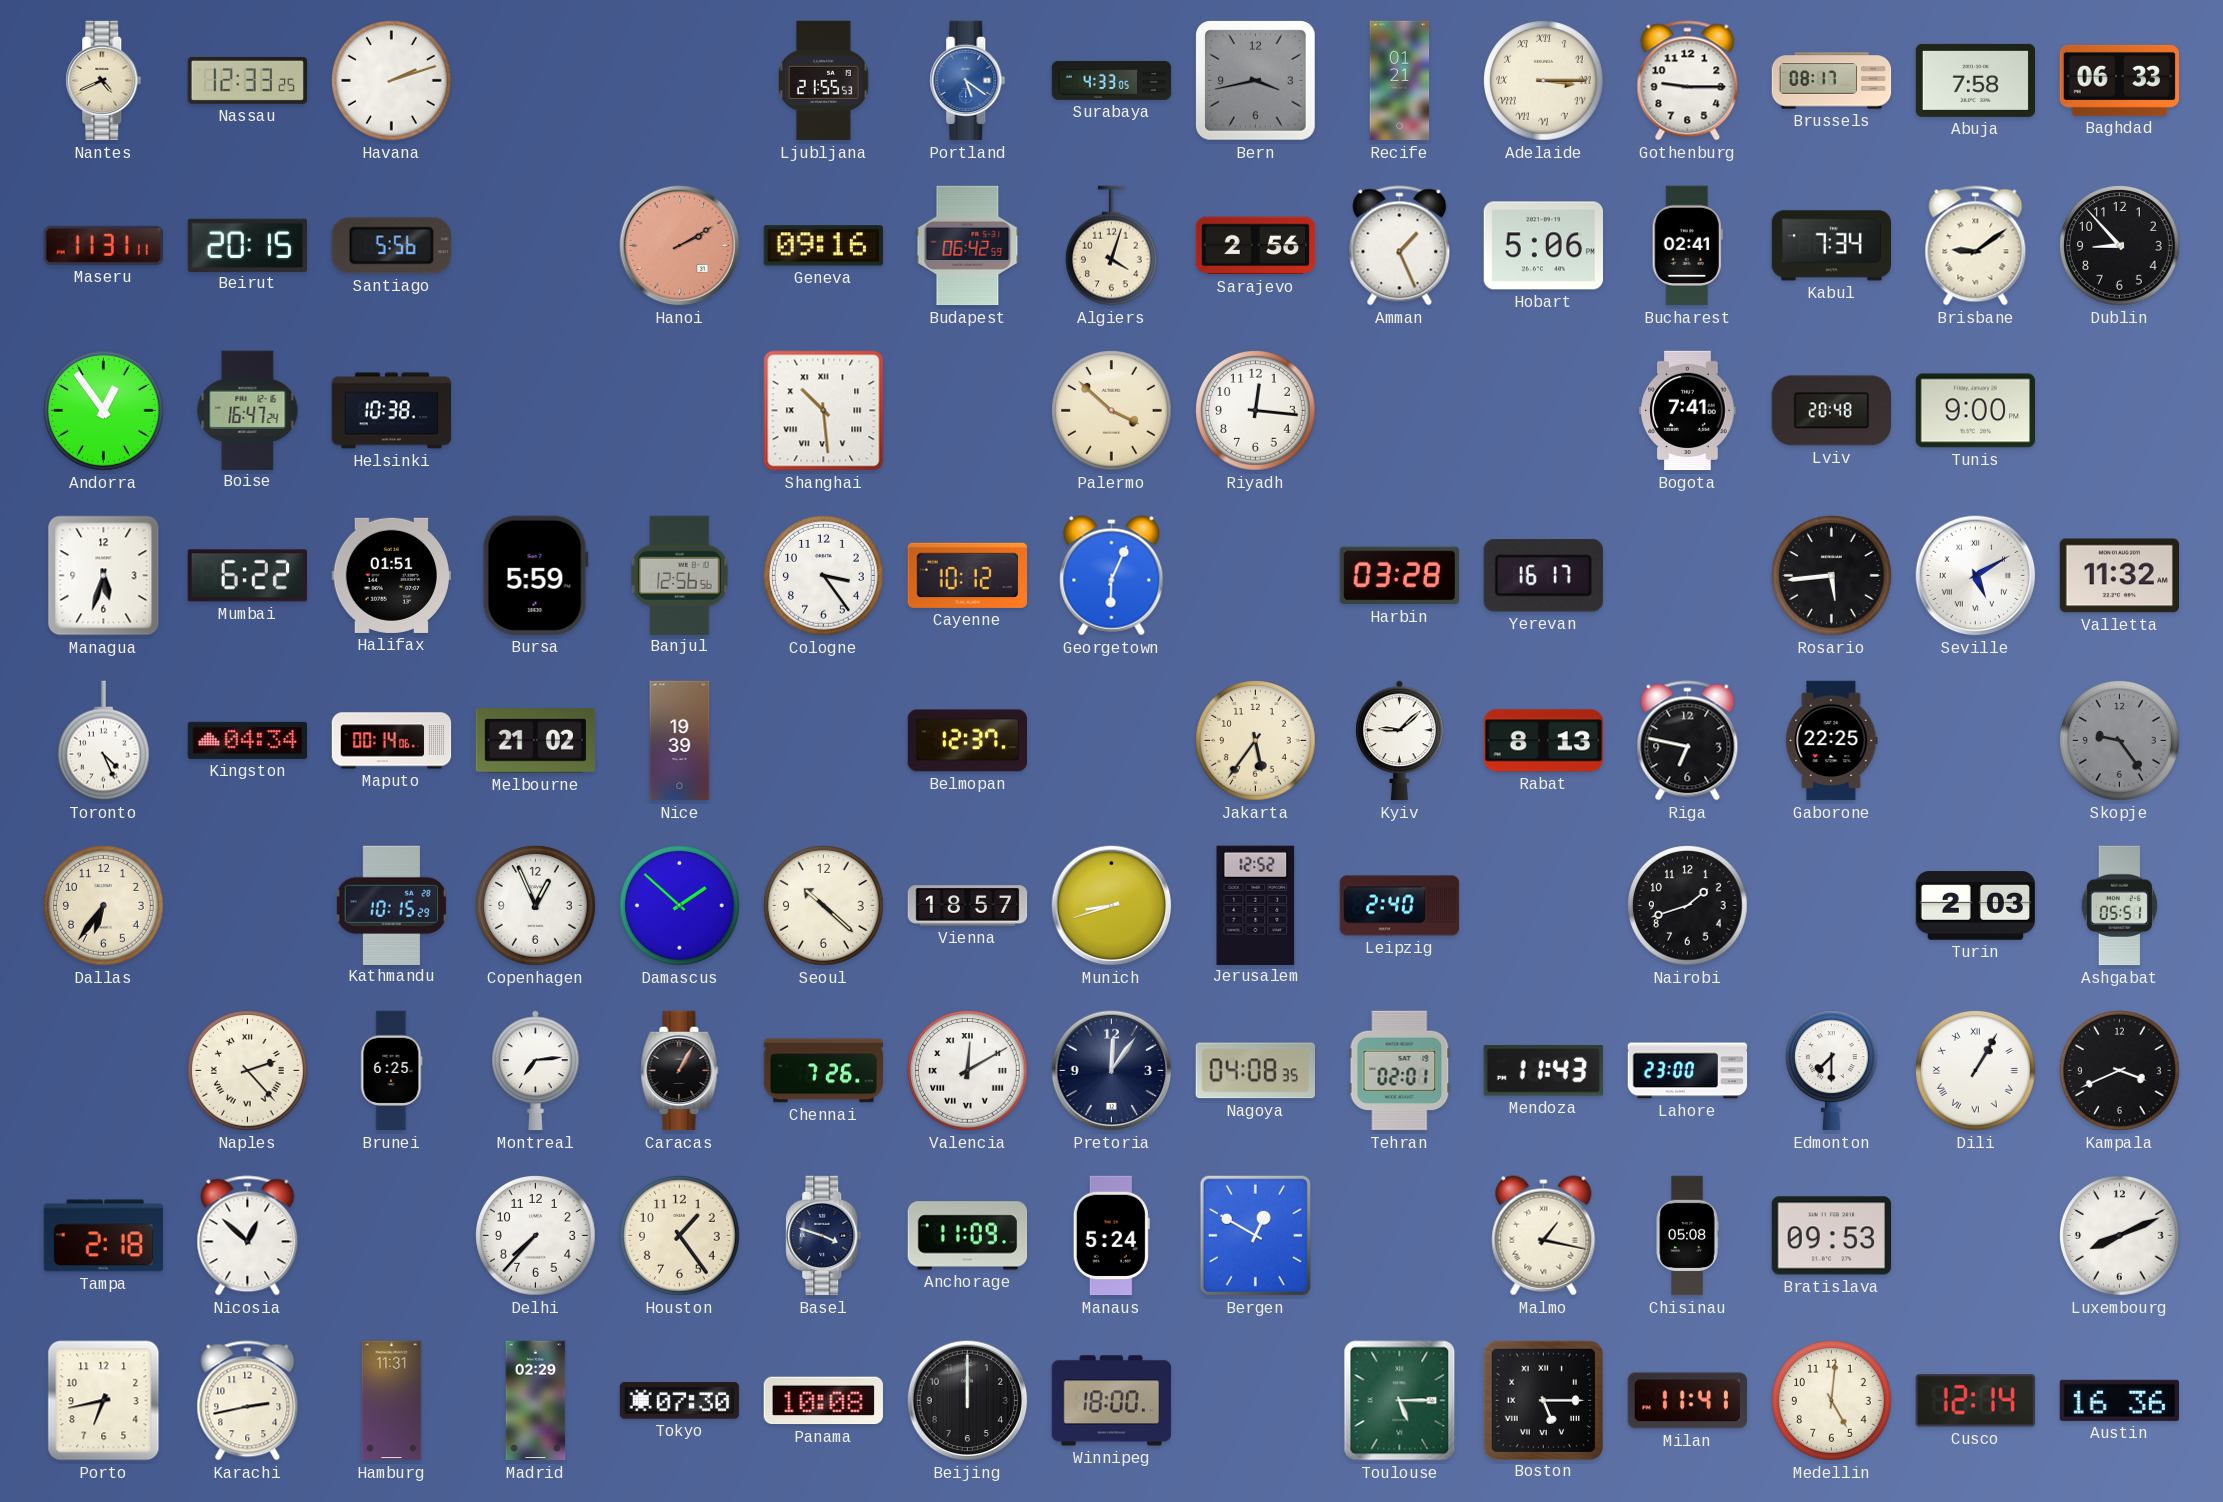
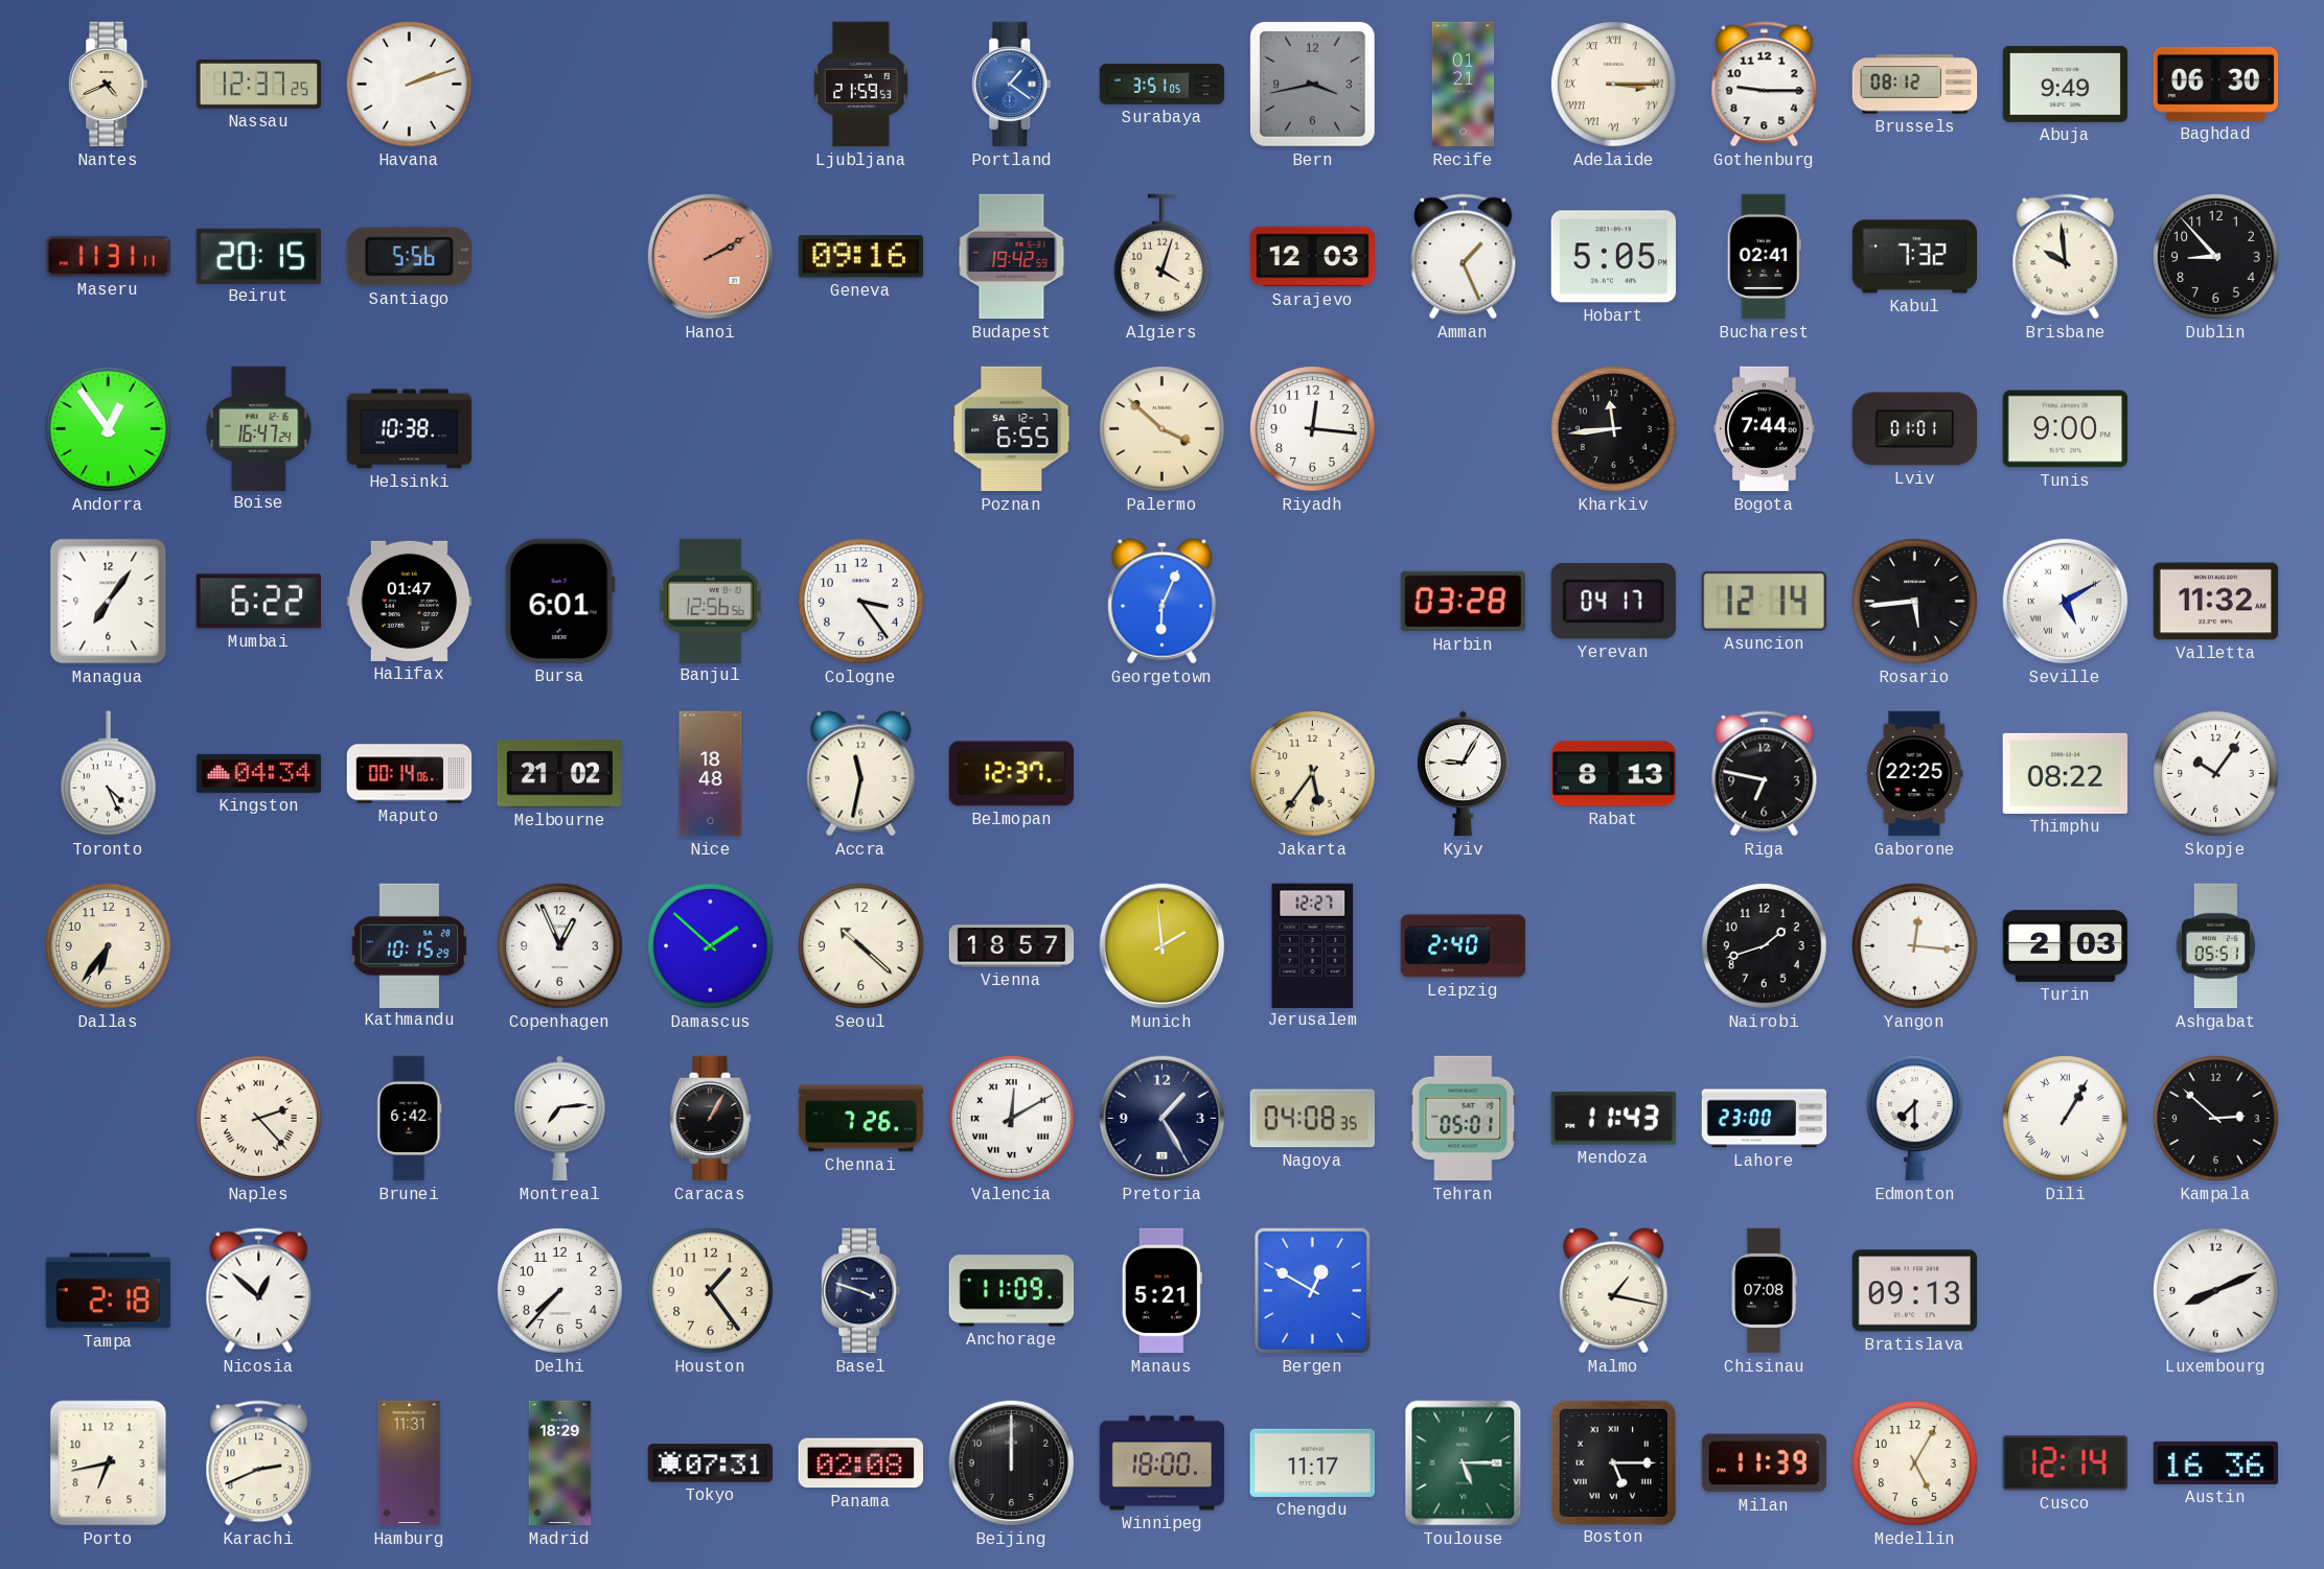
Nassau: 12:33 -> 12:37
Ljubljana: 21:55 -> 21:59
Portland: 5:21 -> 1:21
Surabaya: 4:33 -> 3:51
Brussels: 08:17 -> 08:12
Abuja: 7:58 -> 9:49
Baghdad: 06:33 -> 06:30
Budapest: 06:42 -> 19:42
Sarajevo: 2:56 -> 12:03
Hobart: 5:06 -> 5:05
Kabul: 7:34 -> 7:32
Brisbane: 9:09 -> 9:59
Shanghai: 10:29 -> none
Poznan: none -> 6:55
Kharkiv: none -> 11:44
Bogota: 7:41 -> 7:44
Lviv: 20:48 -> 01:01
Managua: 5:33 -> 7:06
Halifax: 01:51 -> 01:47
Bursa: 5:59 -> 6:01
Cayenne: 10:12 -> none
Yerevan: 16:17 -> 04:17
Asuncion: none -> 12:14
Nice: 19:39 -> 18:48
Accra: none -> 11:32
Kyiv: 9:08 -> 9:05
Thimphu: none -> 08:22
Skopje: 9:24 -> 10:06
Skopje dial: grey -> white
Munich: 8:42 -> 1:59
Jerusalem: 12:52 -> 12:27
Yangon: none -> 12:16
Brunei: 6:25 -> 6:42
Pretoria: 12:06 -> 1:25
Tehran: 02:01 -> 05:01
Kampala: 3:41 -> 2:52
Manaus: 5:24 -> 5:21
Chisinau: 05:08 -> 07:08
Bratislava: 09:53 -> 09:13
Karachi: 2:43 -> 2:41
Madrid: 02:29 -> 18:29
Tokyo: 07:30 -> 07:31
Panama: 10:08 -> 02:08
Chengdu: none -> 11:17
Milan: 11:41 -> 11:39
Medellin: 5:01 -> 5:05
